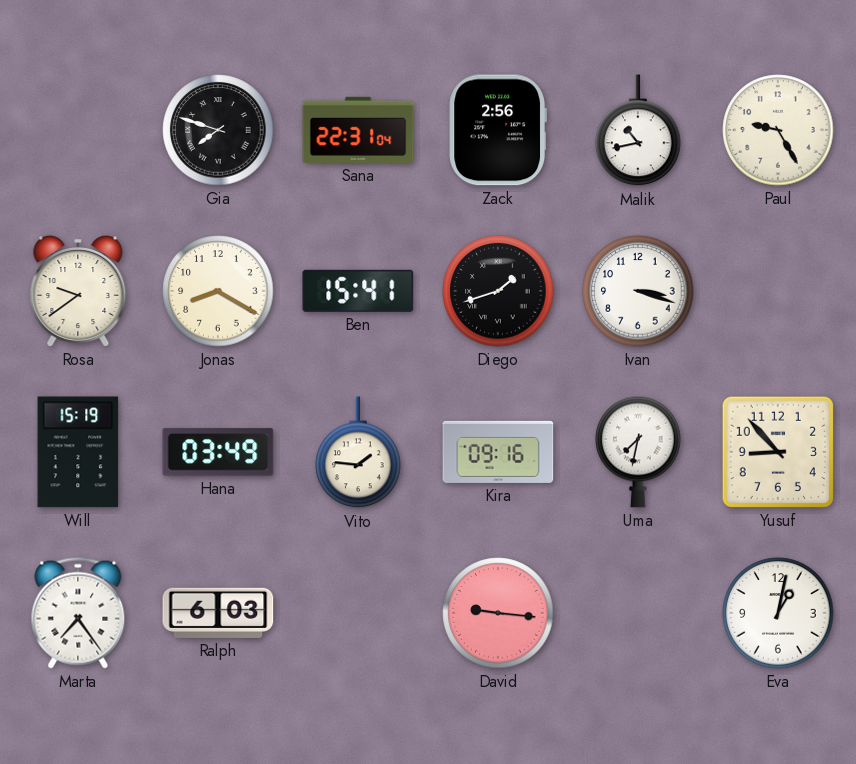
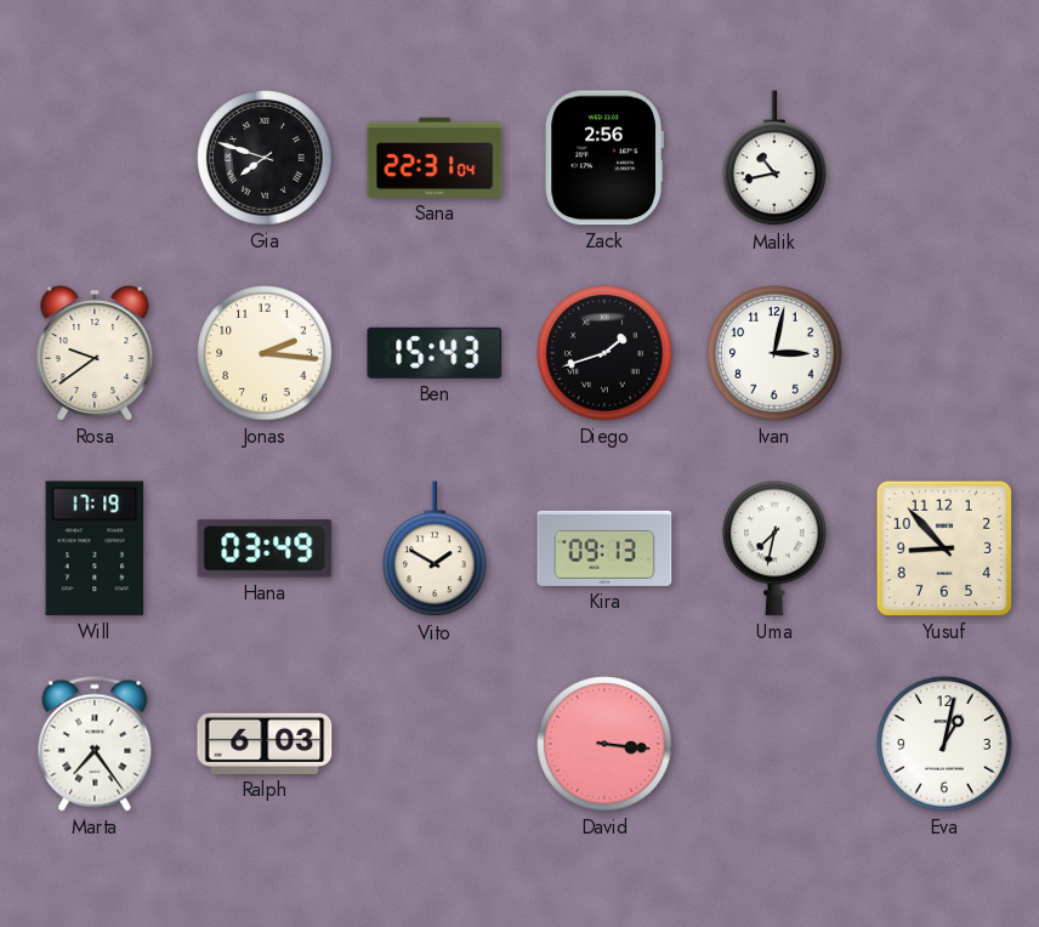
Paul: 9:25 -> none
Jonas: 8:20 -> 2:16
Ben: 15:41 -> 15:43
Ivan: 3:18 -> 3:02
Will: 15:19 -> 17:19
Vito: 1:46 -> 1:50
Kira: 09:16 -> 09:13
David: 9:16 -> 3:16
